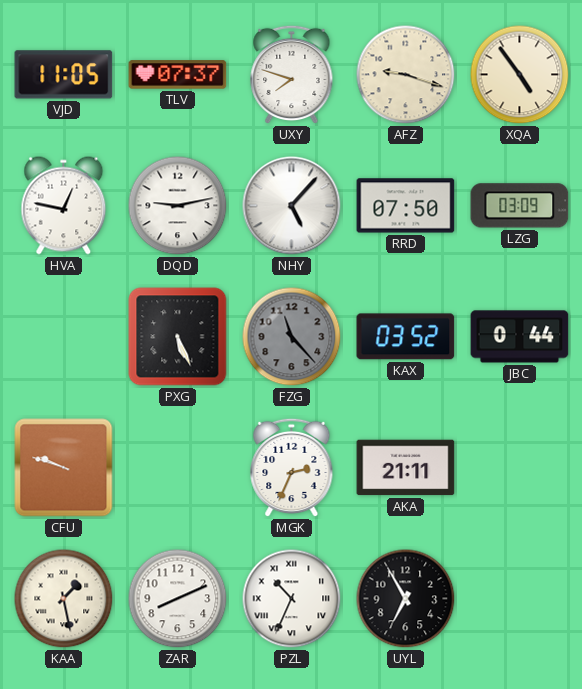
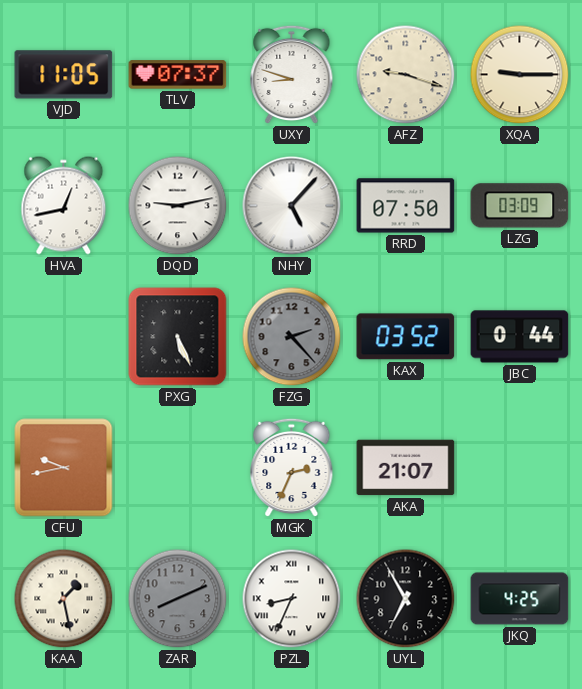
UXY: 7:48 -> 8:48
XQA: 4:54 -> 9:15
HVA: 12:47 -> 12:43
FZG: 11:23 -> 2:23
CFU: 9:48 -> 9:43
AKA: 21:11 -> 21:07
ZAR dial: white -> grey
PZL: 10:34 -> 8:34
JKQ: none -> 4:25
